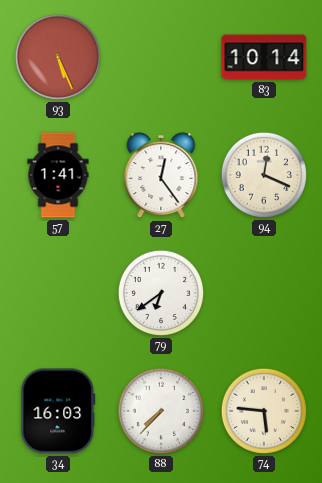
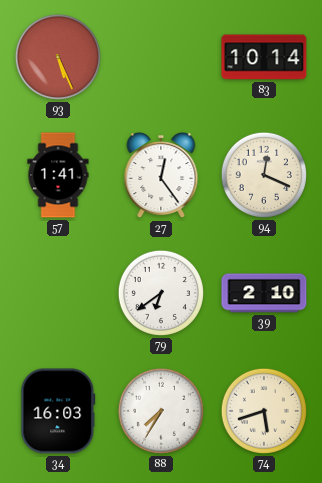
39: none -> 2:10
88: 7:37 -> 7:35
74: 5:46 -> 5:42
